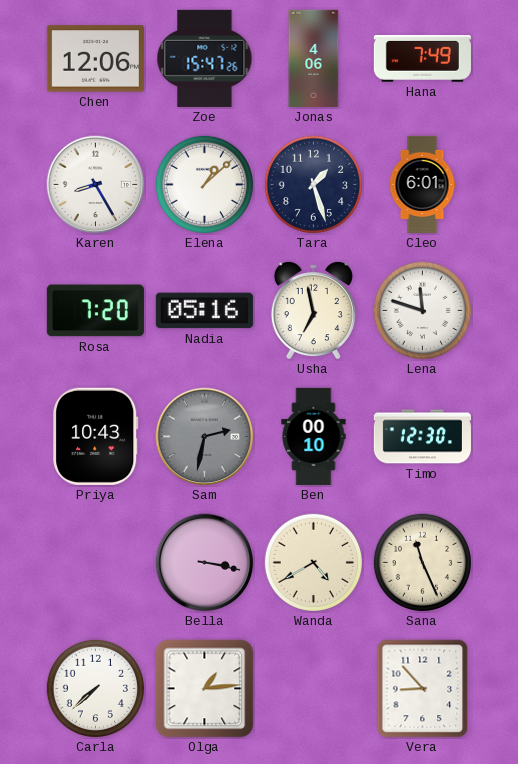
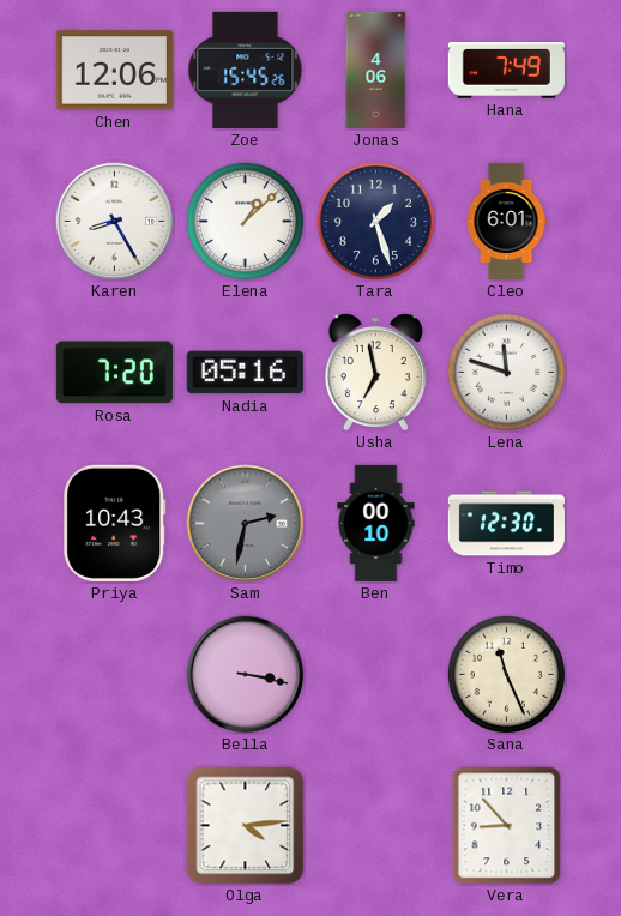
Zoe: 15:47 -> 15:45
Wanda: 4:40 -> none
Carla: 7:38 -> none
Olga: 1:14 -> 4:14
